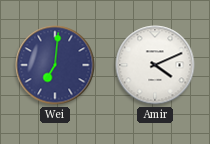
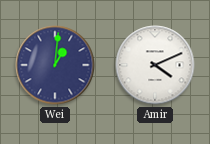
Wei: 7:01 -> 1:01
